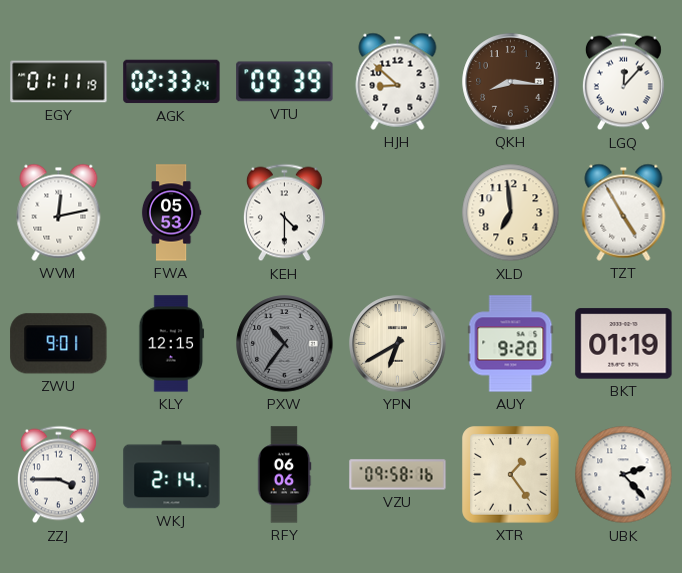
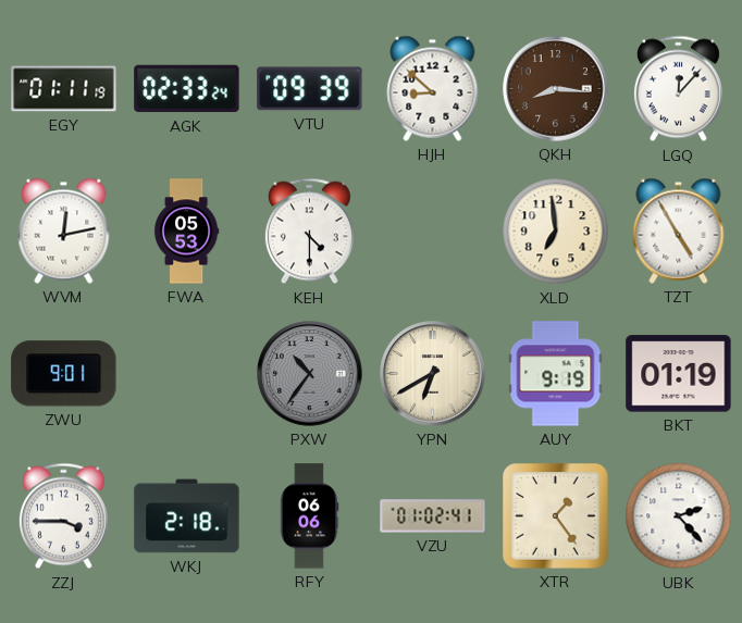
KLY: 12:15 -> none
AUY: 9:20 -> 9:19
WKJ: 2:14 -> 2:18
VZU: 09:58 -> 01:02
